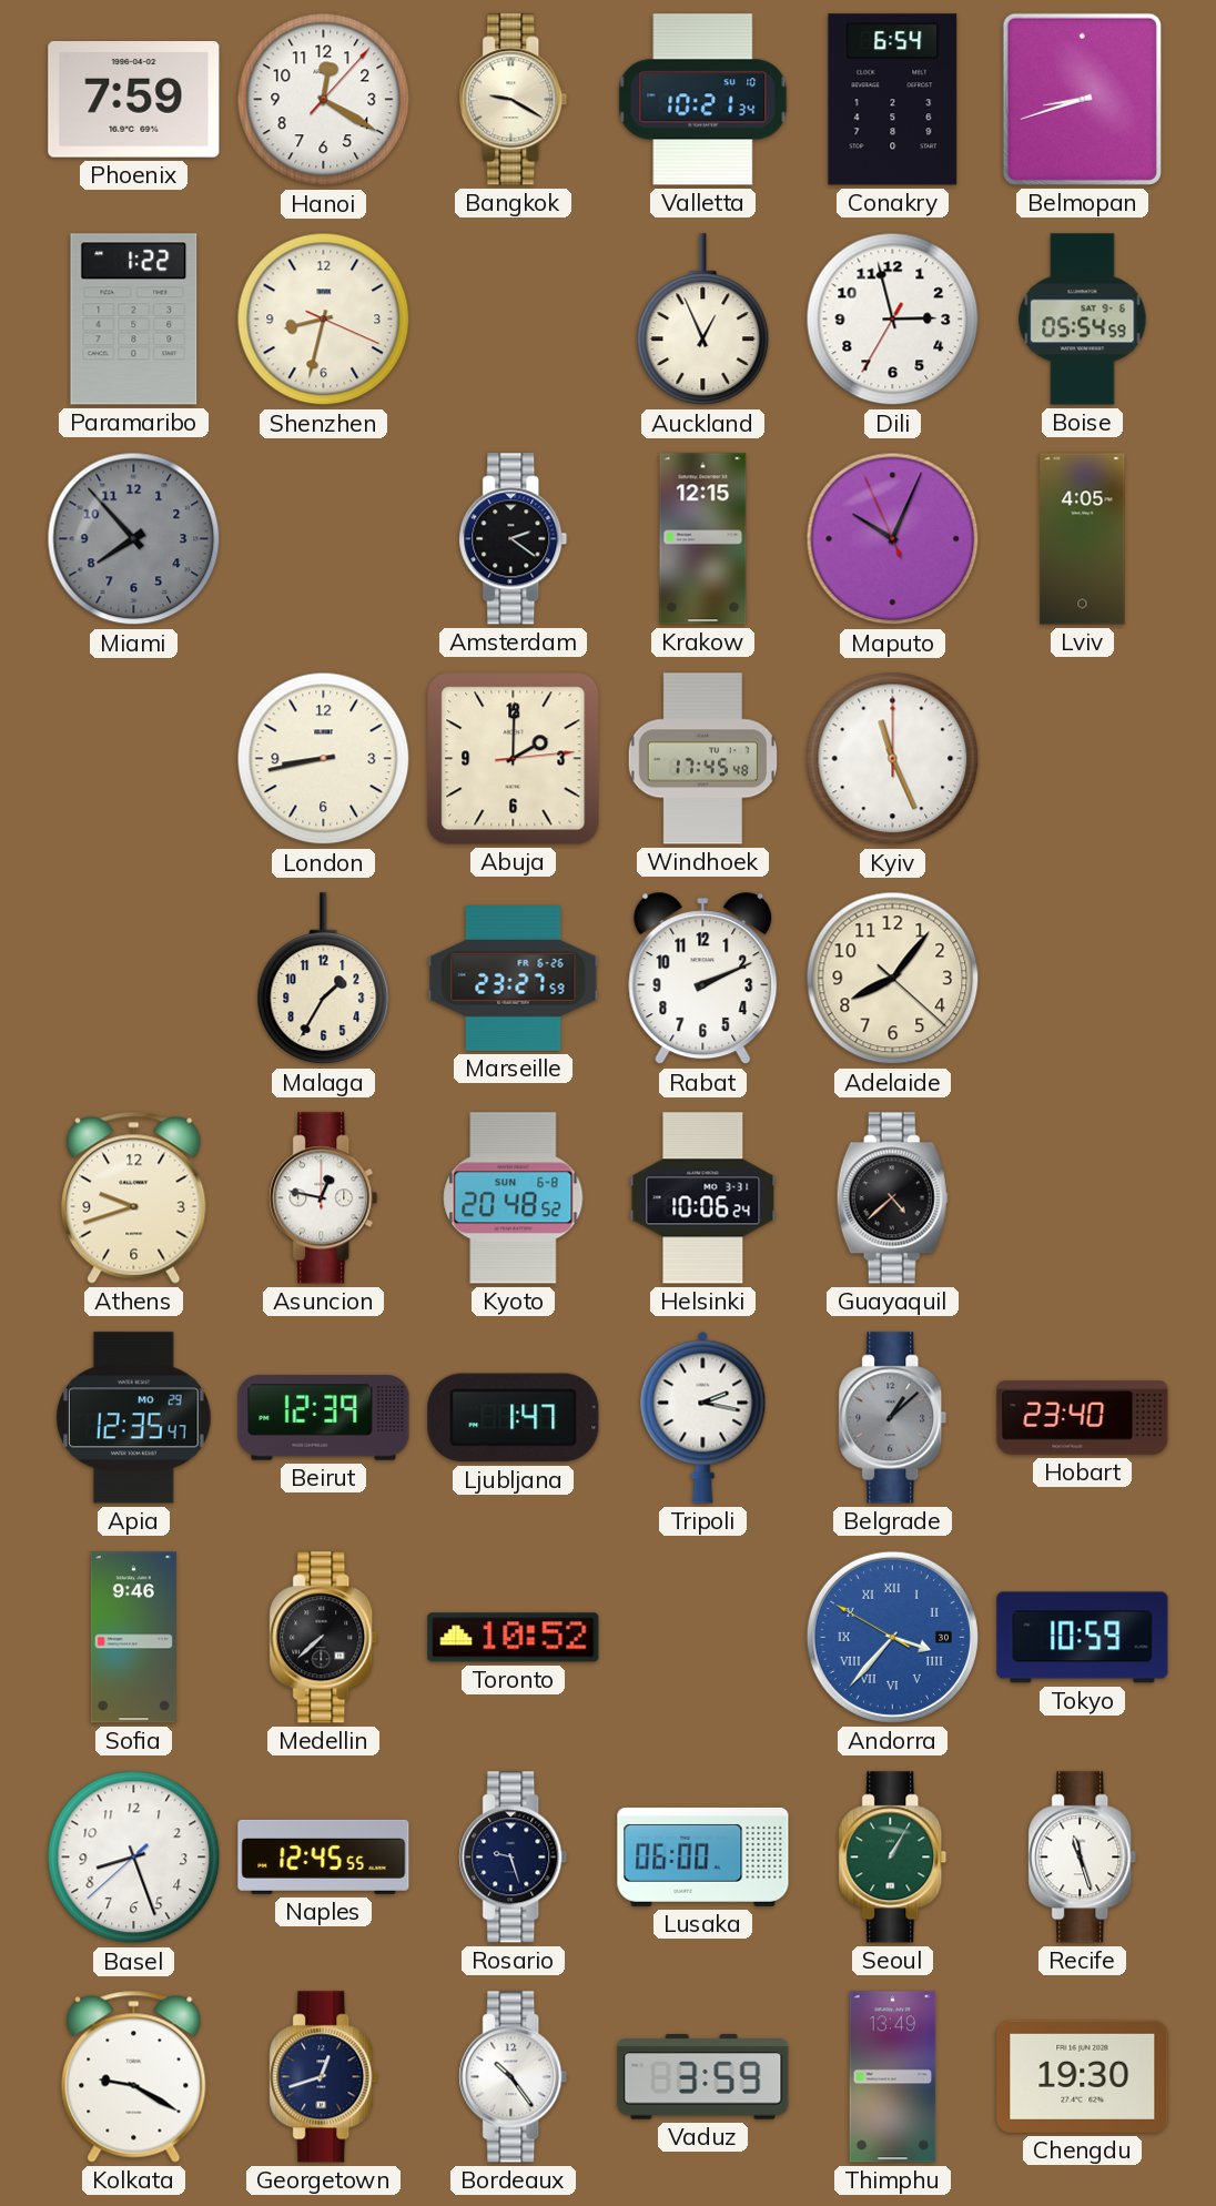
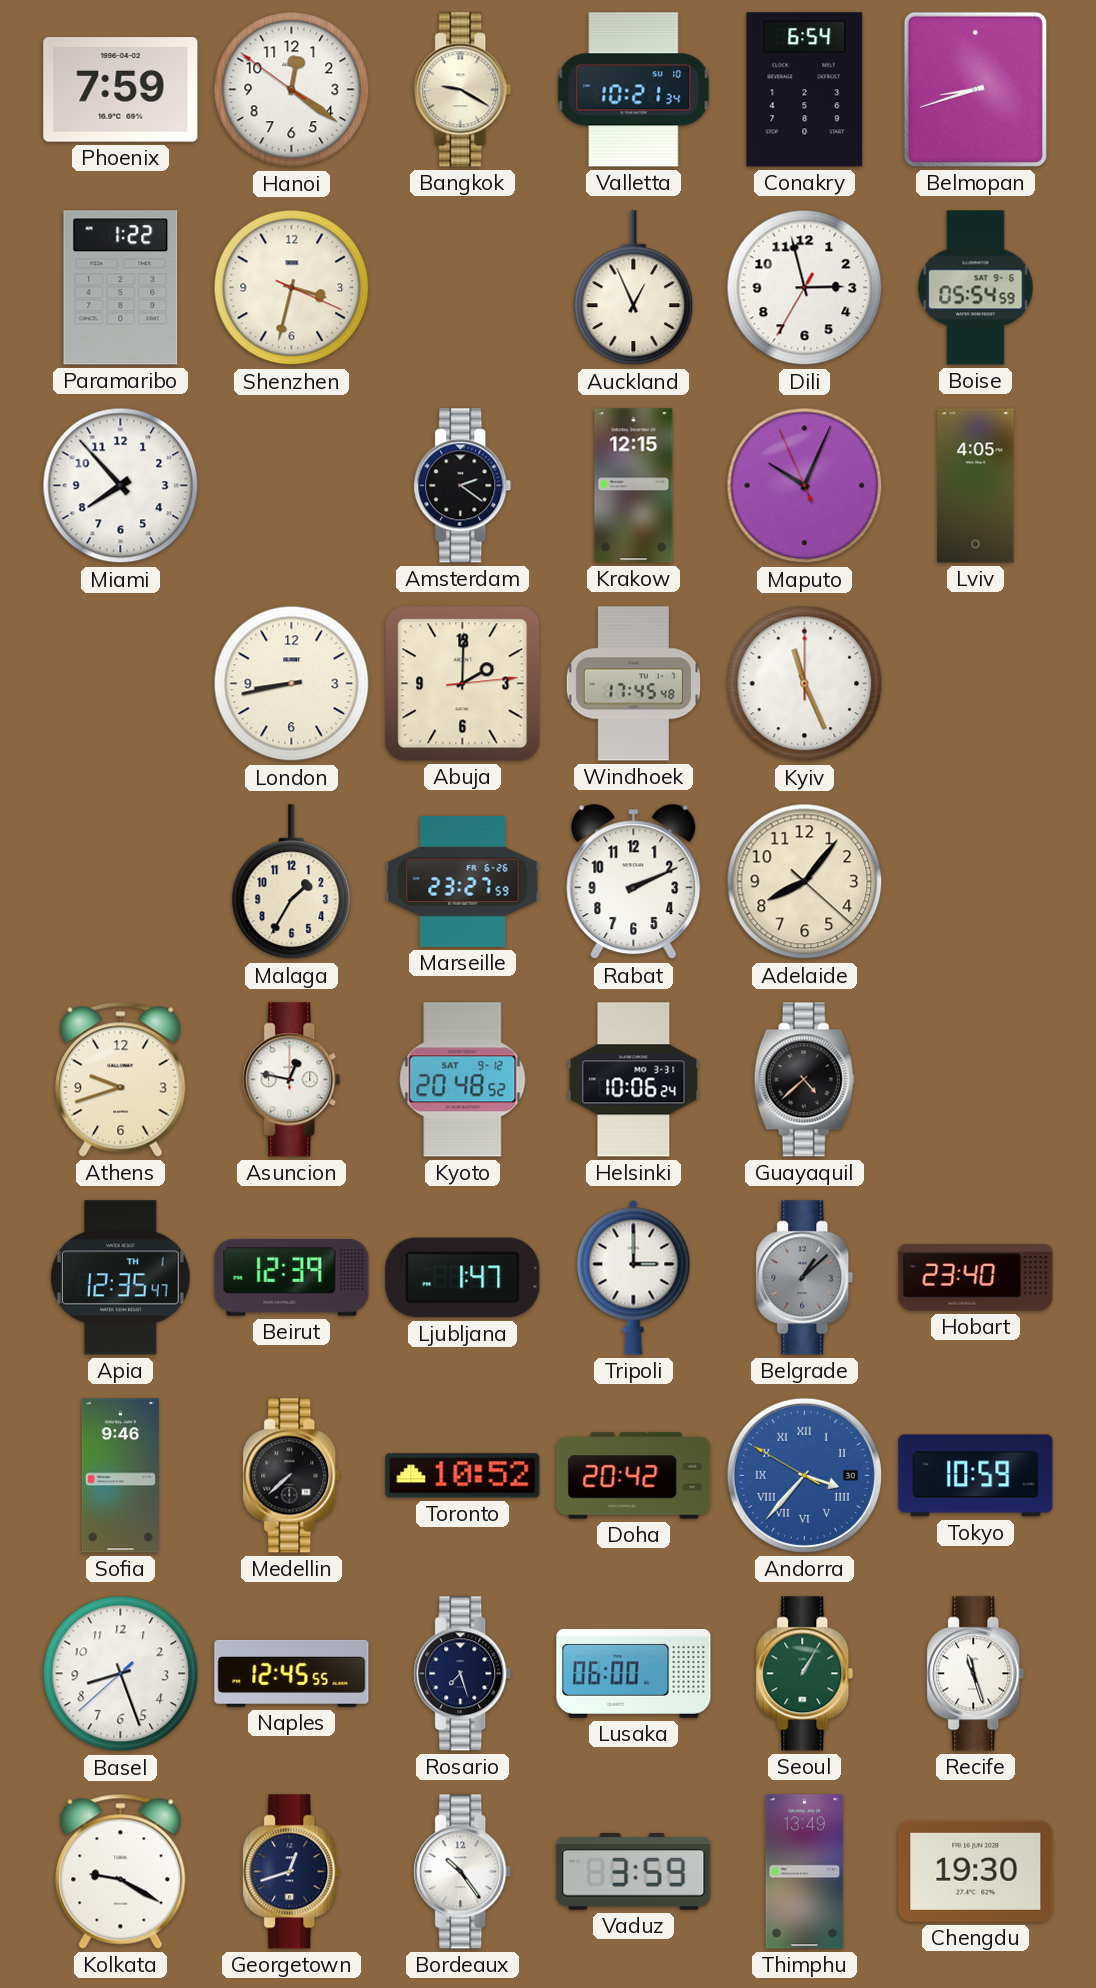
Hanoi: 12:20:07 -> 12:20:51
Shenzhen: 8:32 -> 3:32
Miami dial: grey -> white
Kyoto date: SUN 6-8 -> SAT 9-12
Apia date: MO 29 -> TH 1
Tripoli: 2:17 -> 3:00
Doha: none -> 20:42
Rosario: 9:27 -> 7:27
